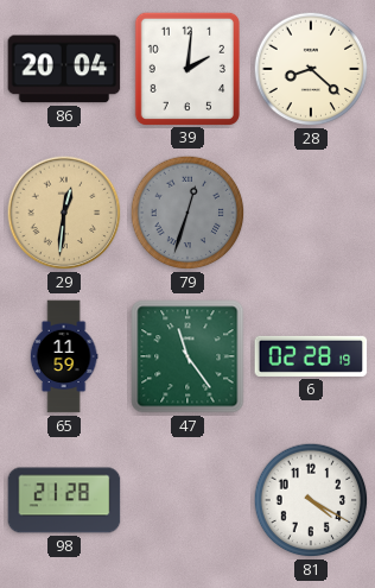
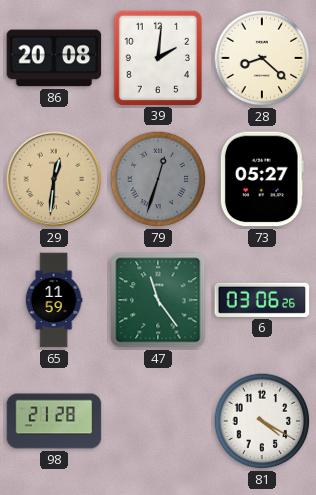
86: 20:04 -> 20:08
73: none -> 05:27
6: 02:28 -> 03:06
